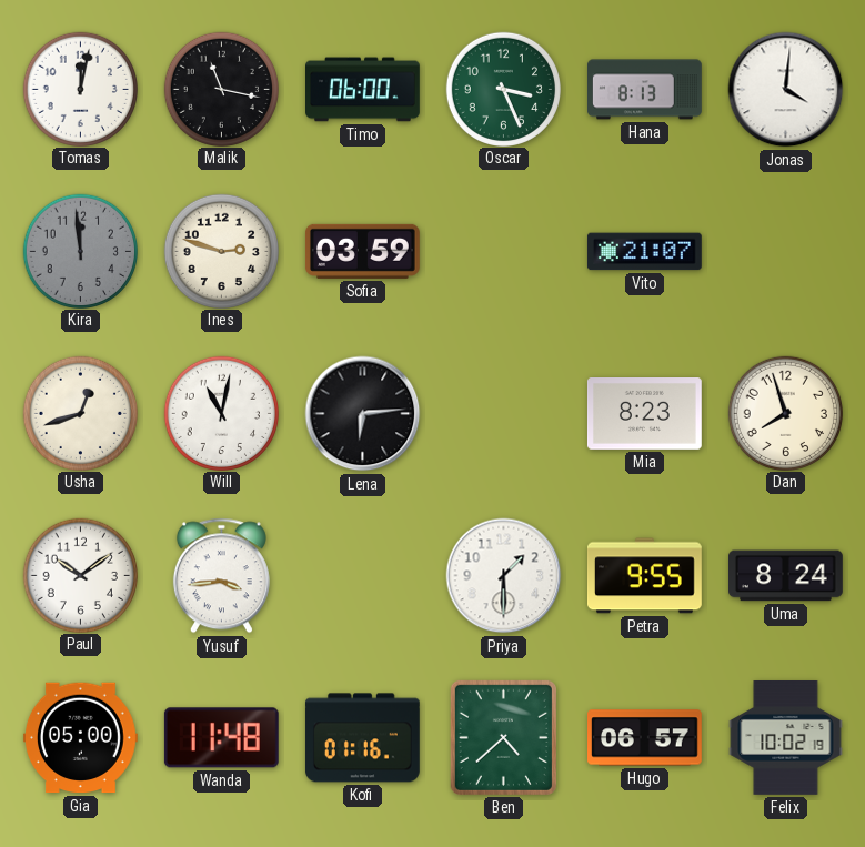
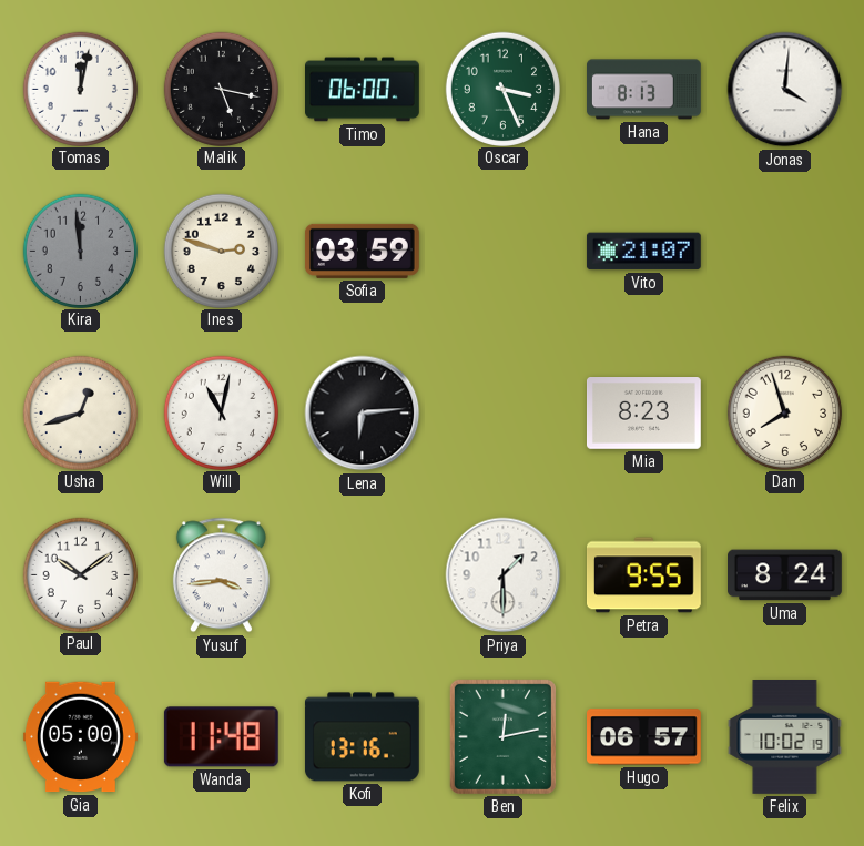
Malik: 11:17 -> 5:17
Kofi: 01:16 -> 13:16
Ben: 4:38 -> 12:13
